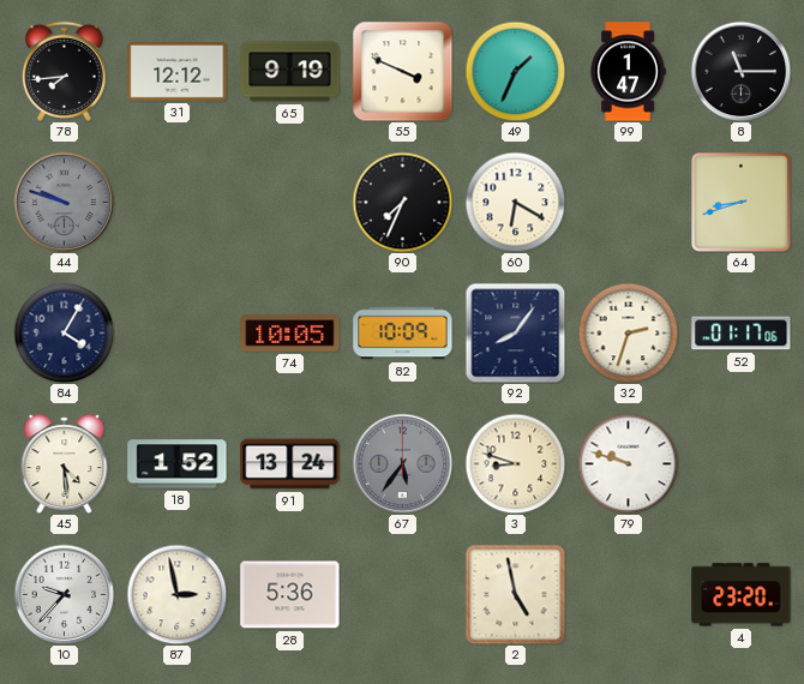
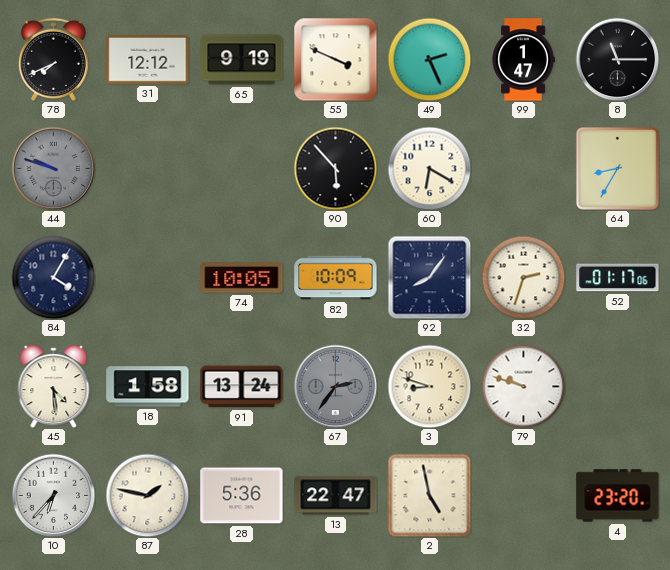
78: 7:44 -> 7:41
49: 1:34 -> 2:26
90: 7:34 -> 5:53
64: 8:42 -> 8:35
18: 1:52 -> 1:58
67: 5:36 -> 2:36
10: 9:37 -> 6:37
87: 2:58 -> 1:47
13: none -> 22:47
